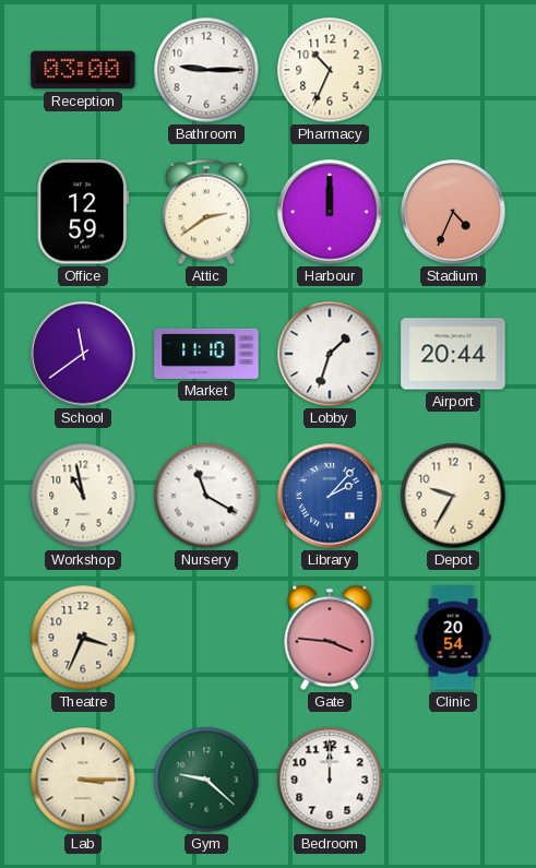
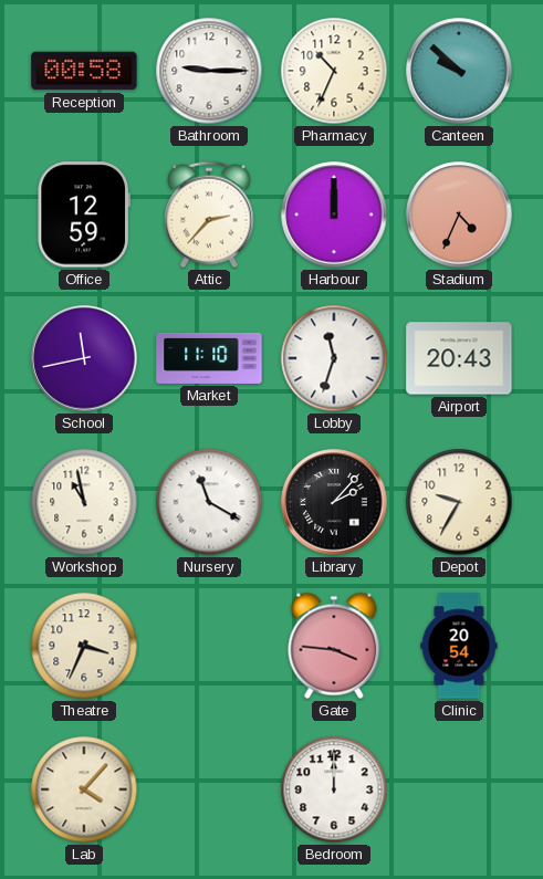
Reception: 03:00 -> 00:58
Canteen: none -> 9:52
Attic: 2:39 -> 2:37
School: 11:39 -> 11:43
Lobby: 1:33 -> 11:33
Airport: 20:44 -> 20:43
Library dial: blue -> black
Lab: 3:15 -> 4:07
Gym: 9:22 -> none
